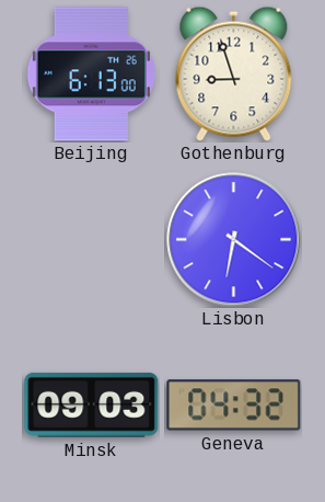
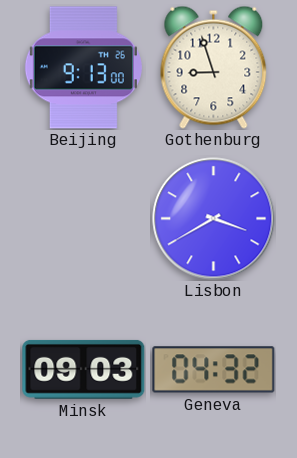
Beijing: 6:13 -> 9:13
Lisbon: 6:21 -> 3:40
